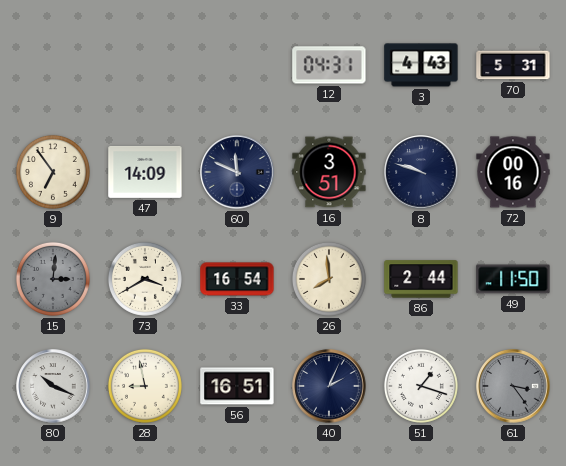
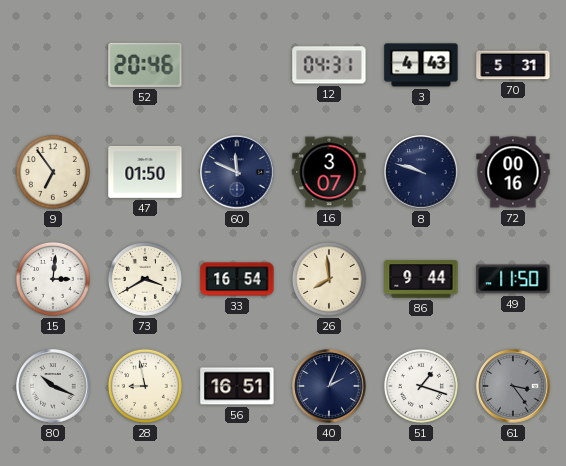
52: none -> 20:46
47: 14:09 -> 01:50
16: 3:51 -> 3:07
15 dial: grey -> white
86: 2:44 -> 9:44
